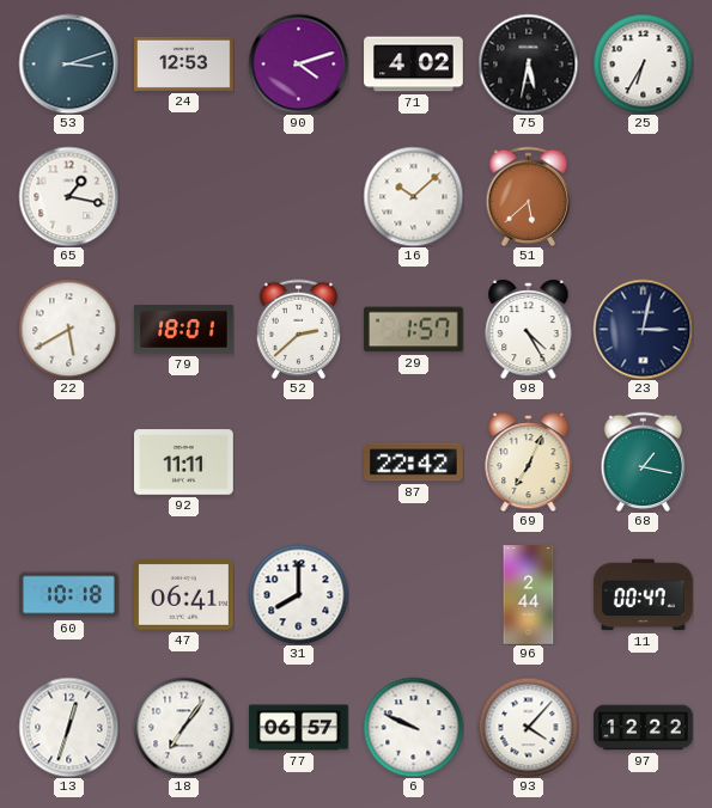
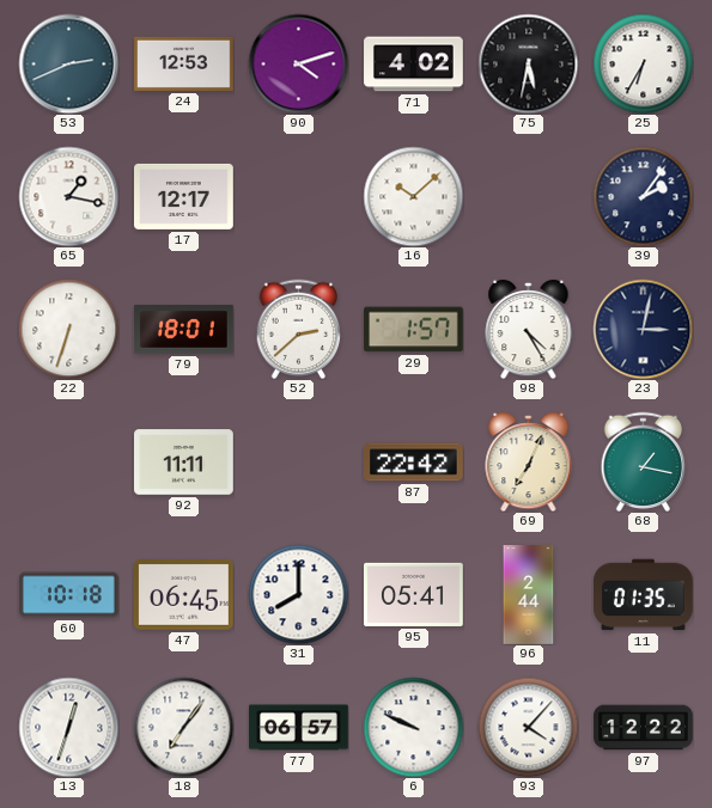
53: 3:12 -> 2:41
17: none -> 12:17
51: 5:38 -> none
39: none -> 2:06
22: 5:40 -> 6:33
47: 06:41 -> 06:45
95: none -> 05:41
11: 00:47 -> 01:35
